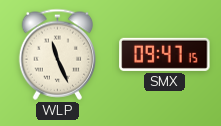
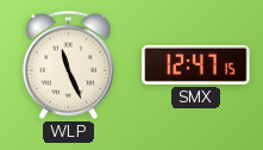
SMX: 09:47 -> 12:47
